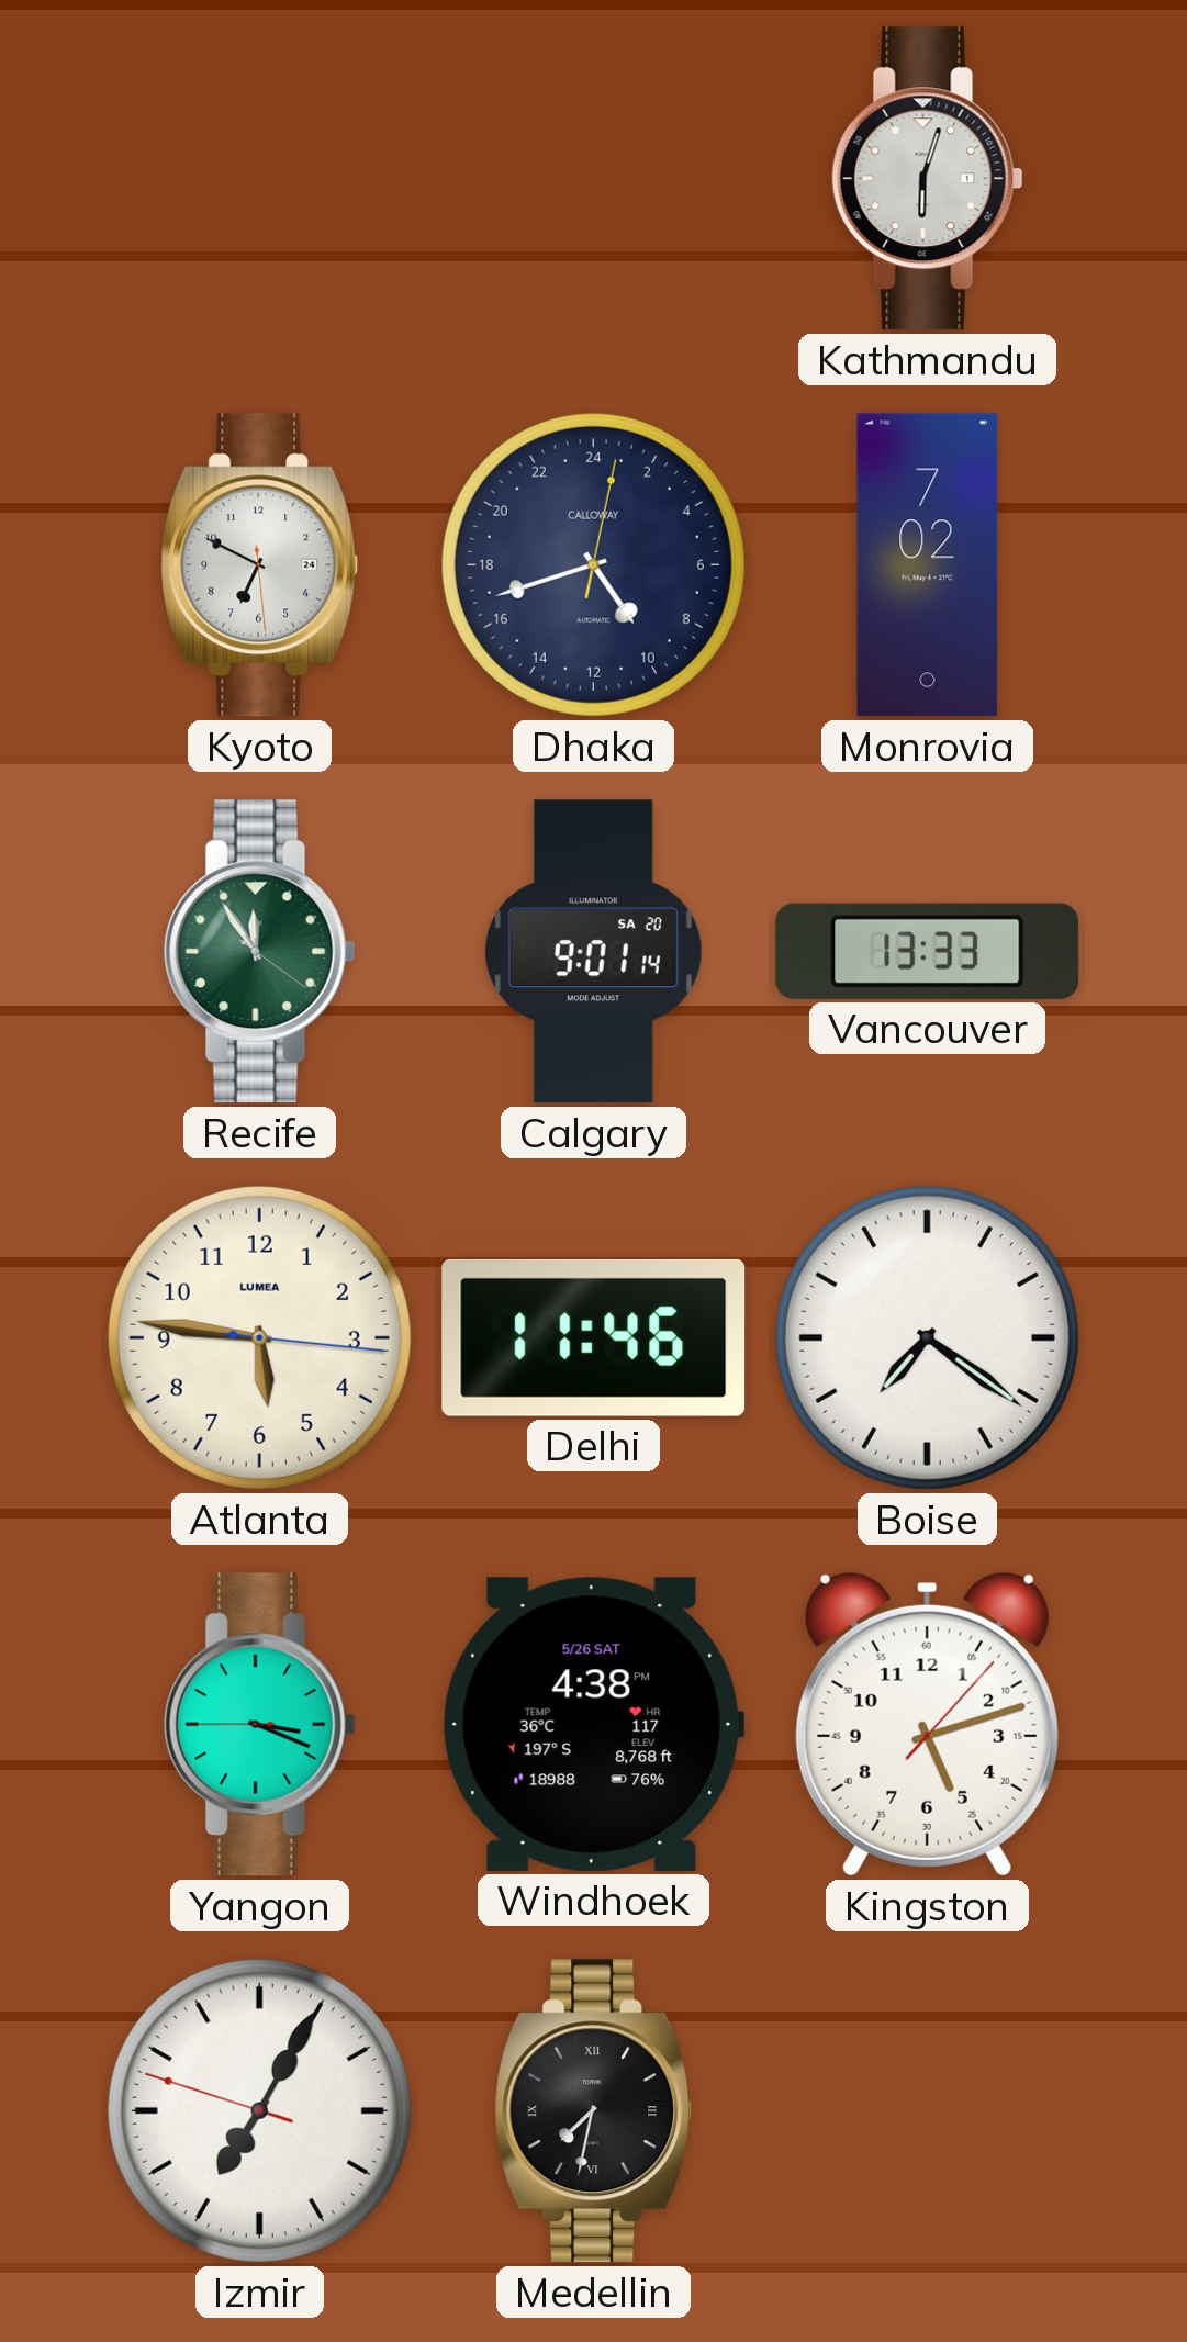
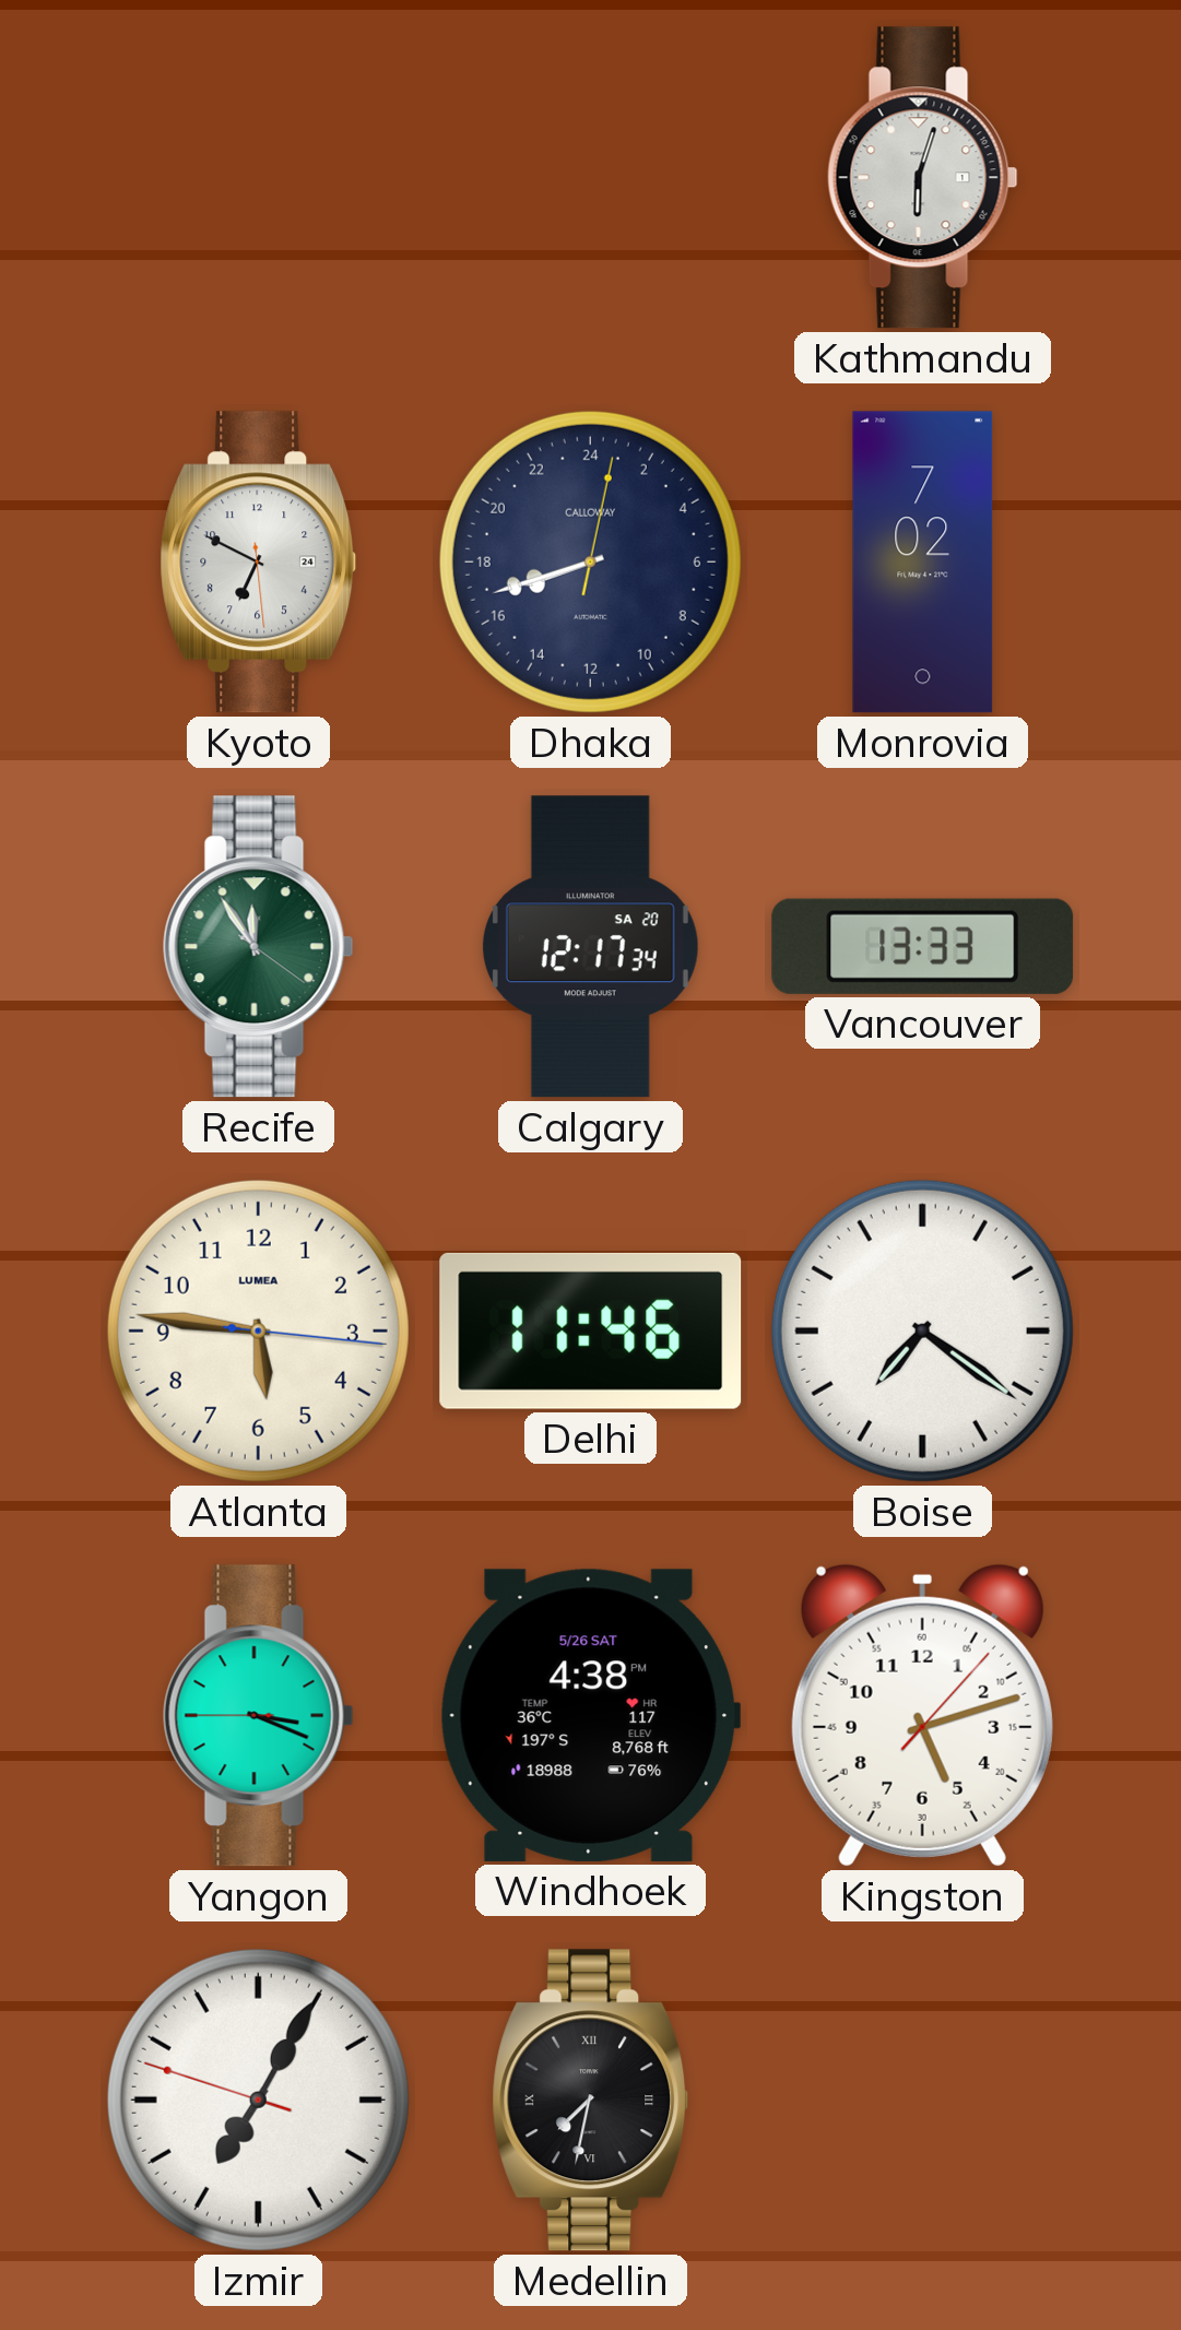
Dhaka: 9:42 -> 16:42
Calgary: 9:01 -> 12:17
